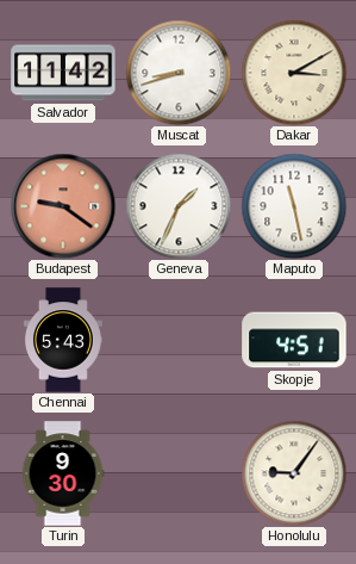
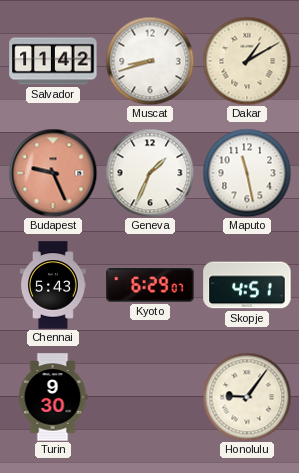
Dakar: 3:10 -> 1:10
Budapest: 9:21 -> 9:26
Kyoto: none -> 6:29
